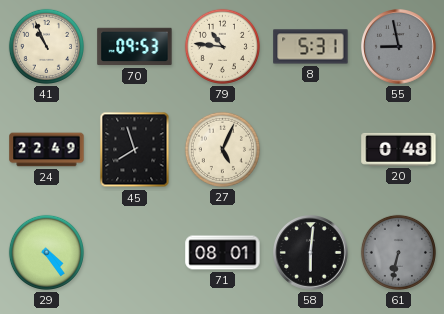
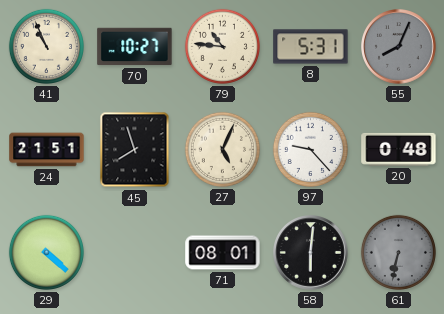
70: 09:53 -> 10:27
55: 8:58 -> 8:04
24: 22:49 -> 21:51
97: none -> 9:23
29: 4:24 -> 4:22
